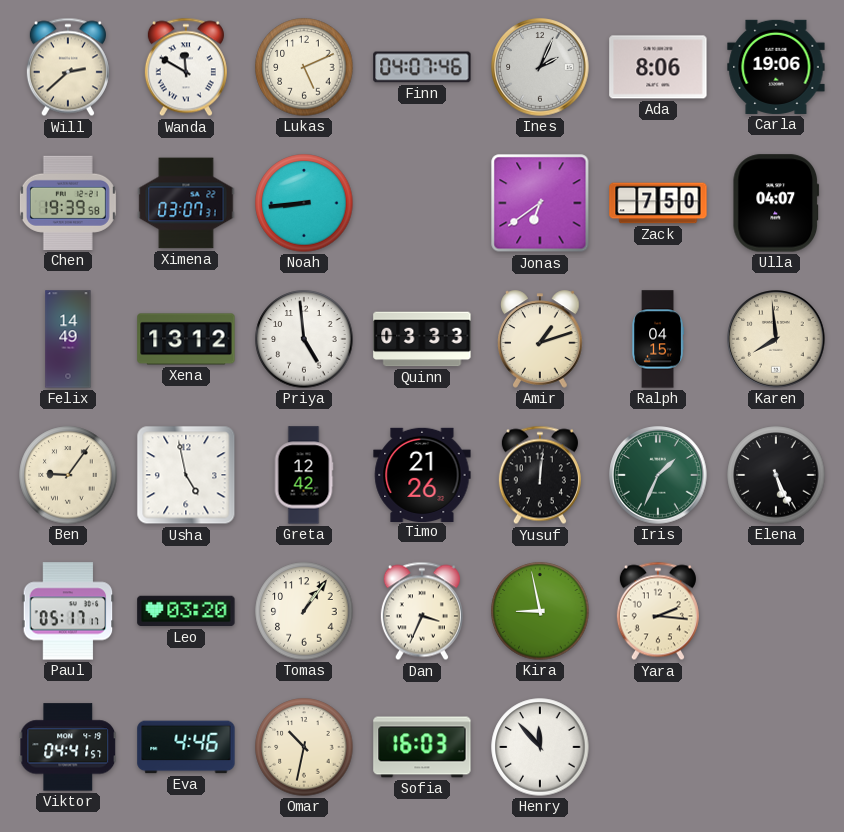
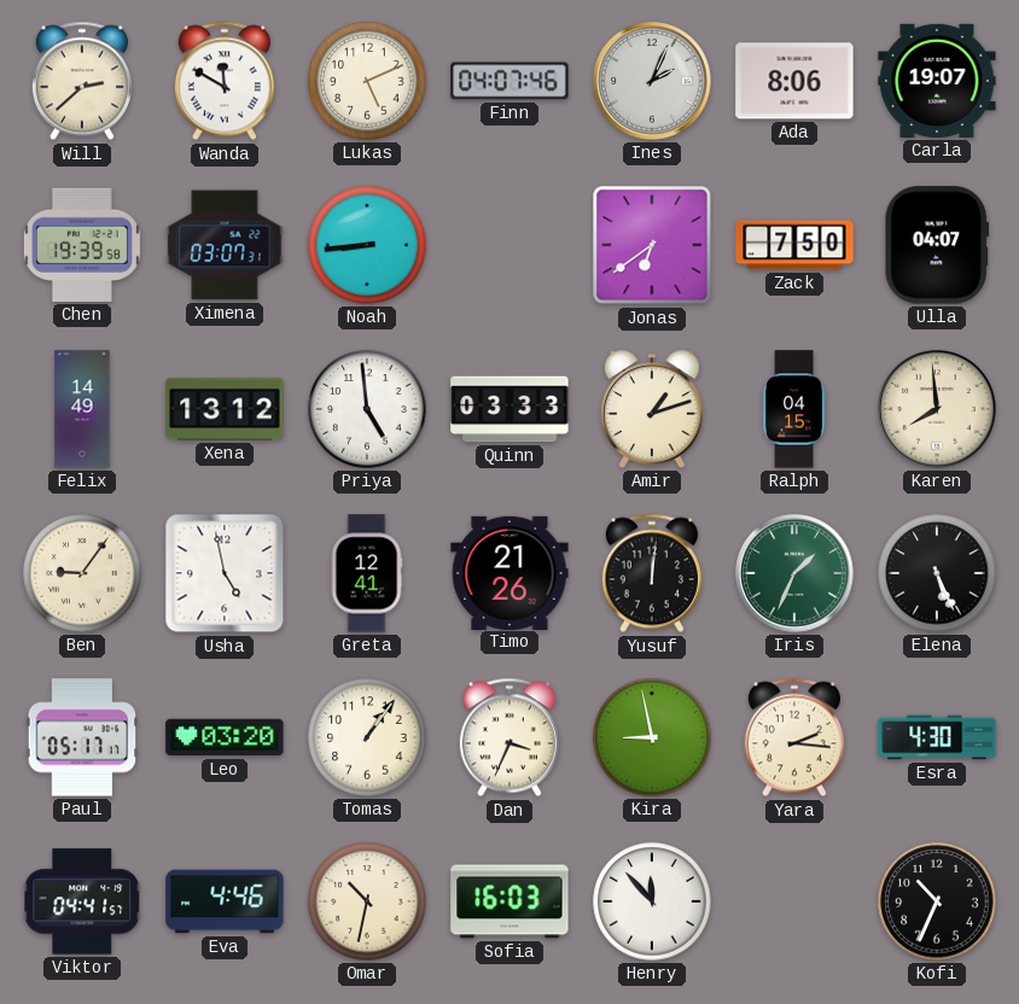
Carla: 19:06 -> 19:07
Greta: 12:42 -> 12:41
Esra: none -> 4:30
Kofi: none -> 10:34
